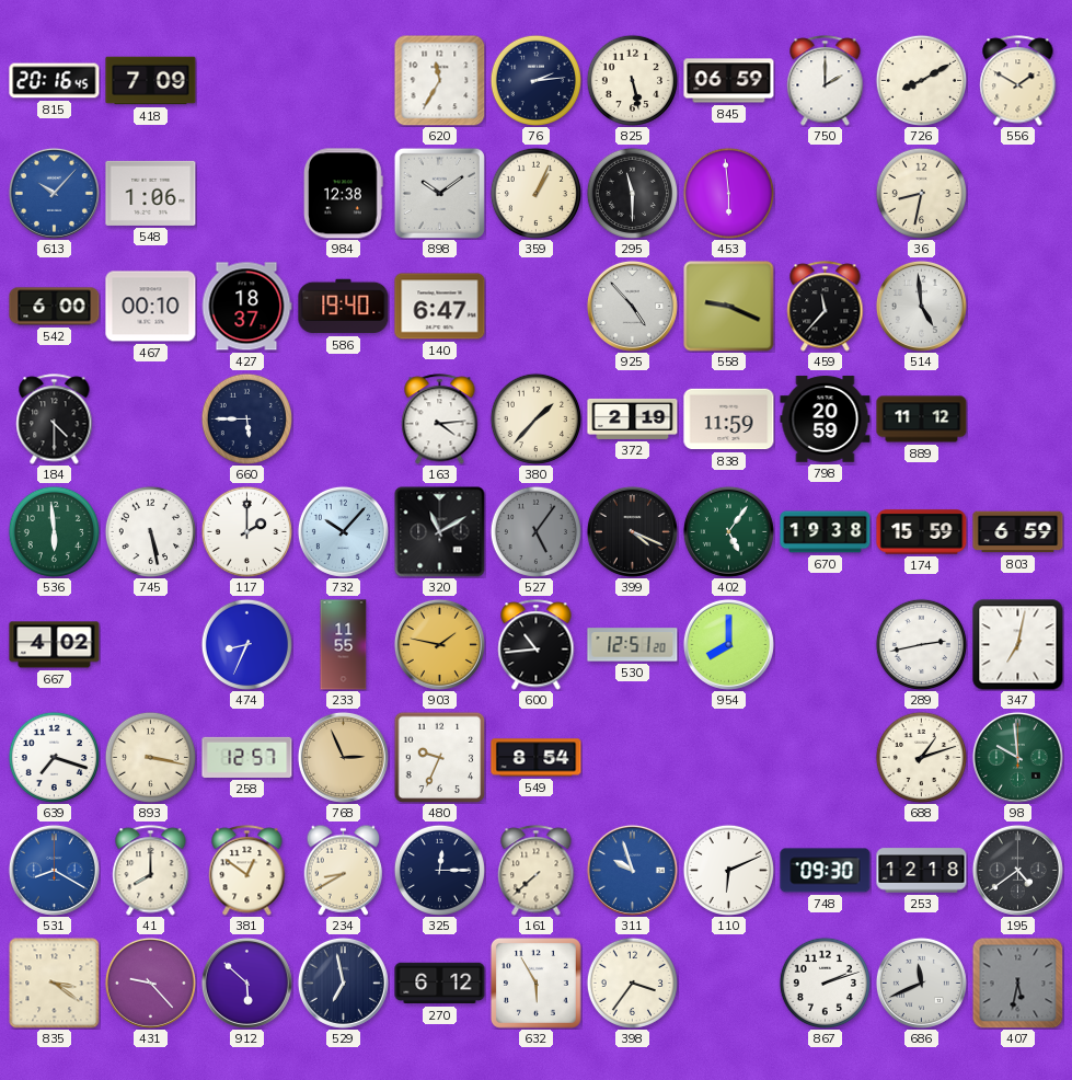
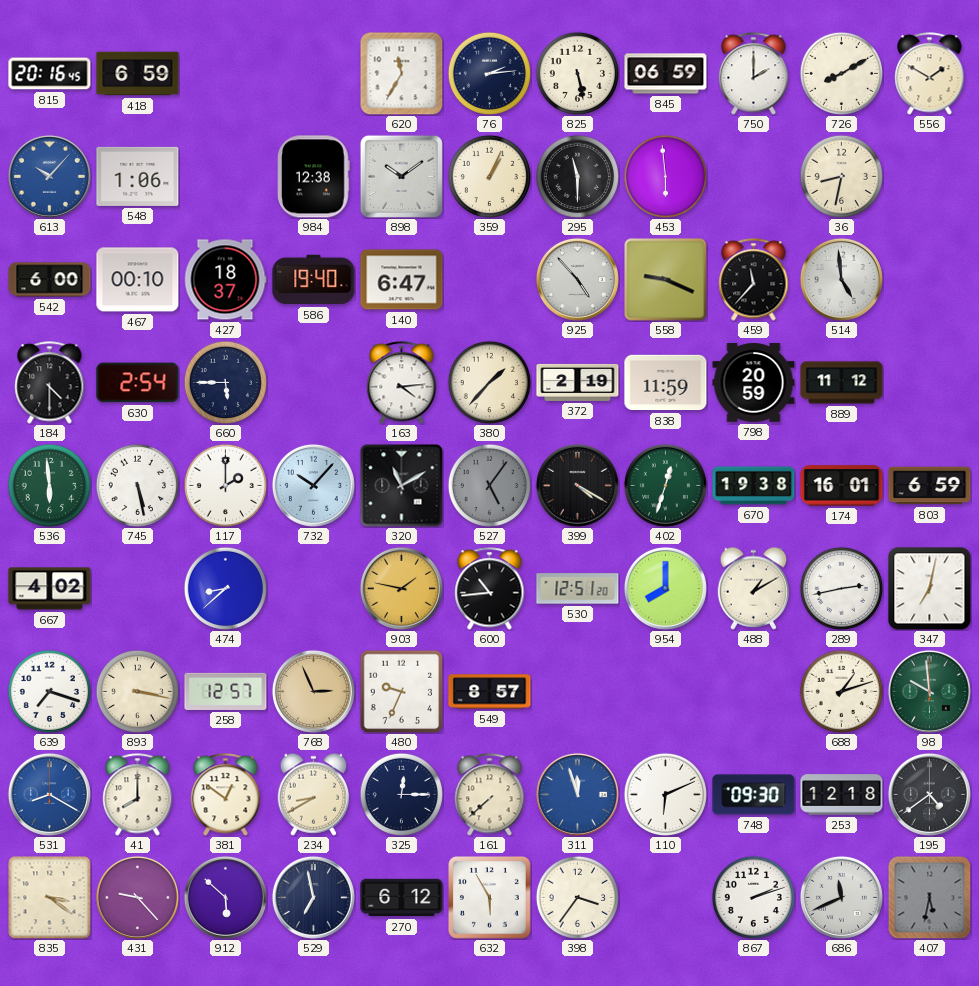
418: 7:09 -> 6:59
630: none -> 2:54
399: 4:19 -> 4:20
402: 5:06 -> 12:33
174: 15:59 -> 16:01
474: 8:34 -> 8:38
233: 11:55 -> none
488: none -> 1:10
549: 8:54 -> 8:57
311: 9:57 -> 11:57
